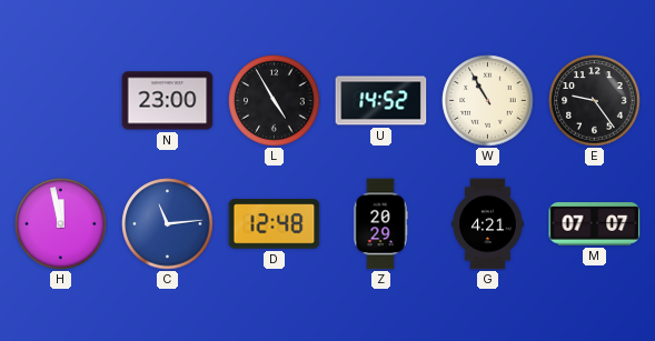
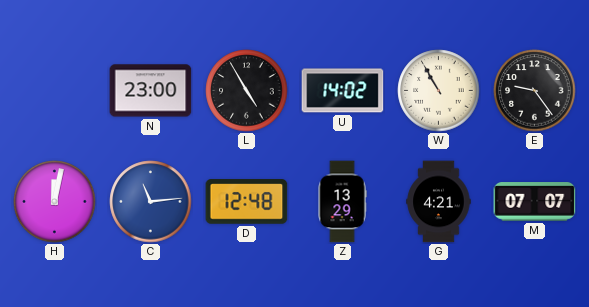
U: 14:52 -> 14:02
H: 11:58 -> 12:02
Z: 20:29 -> 13:29
